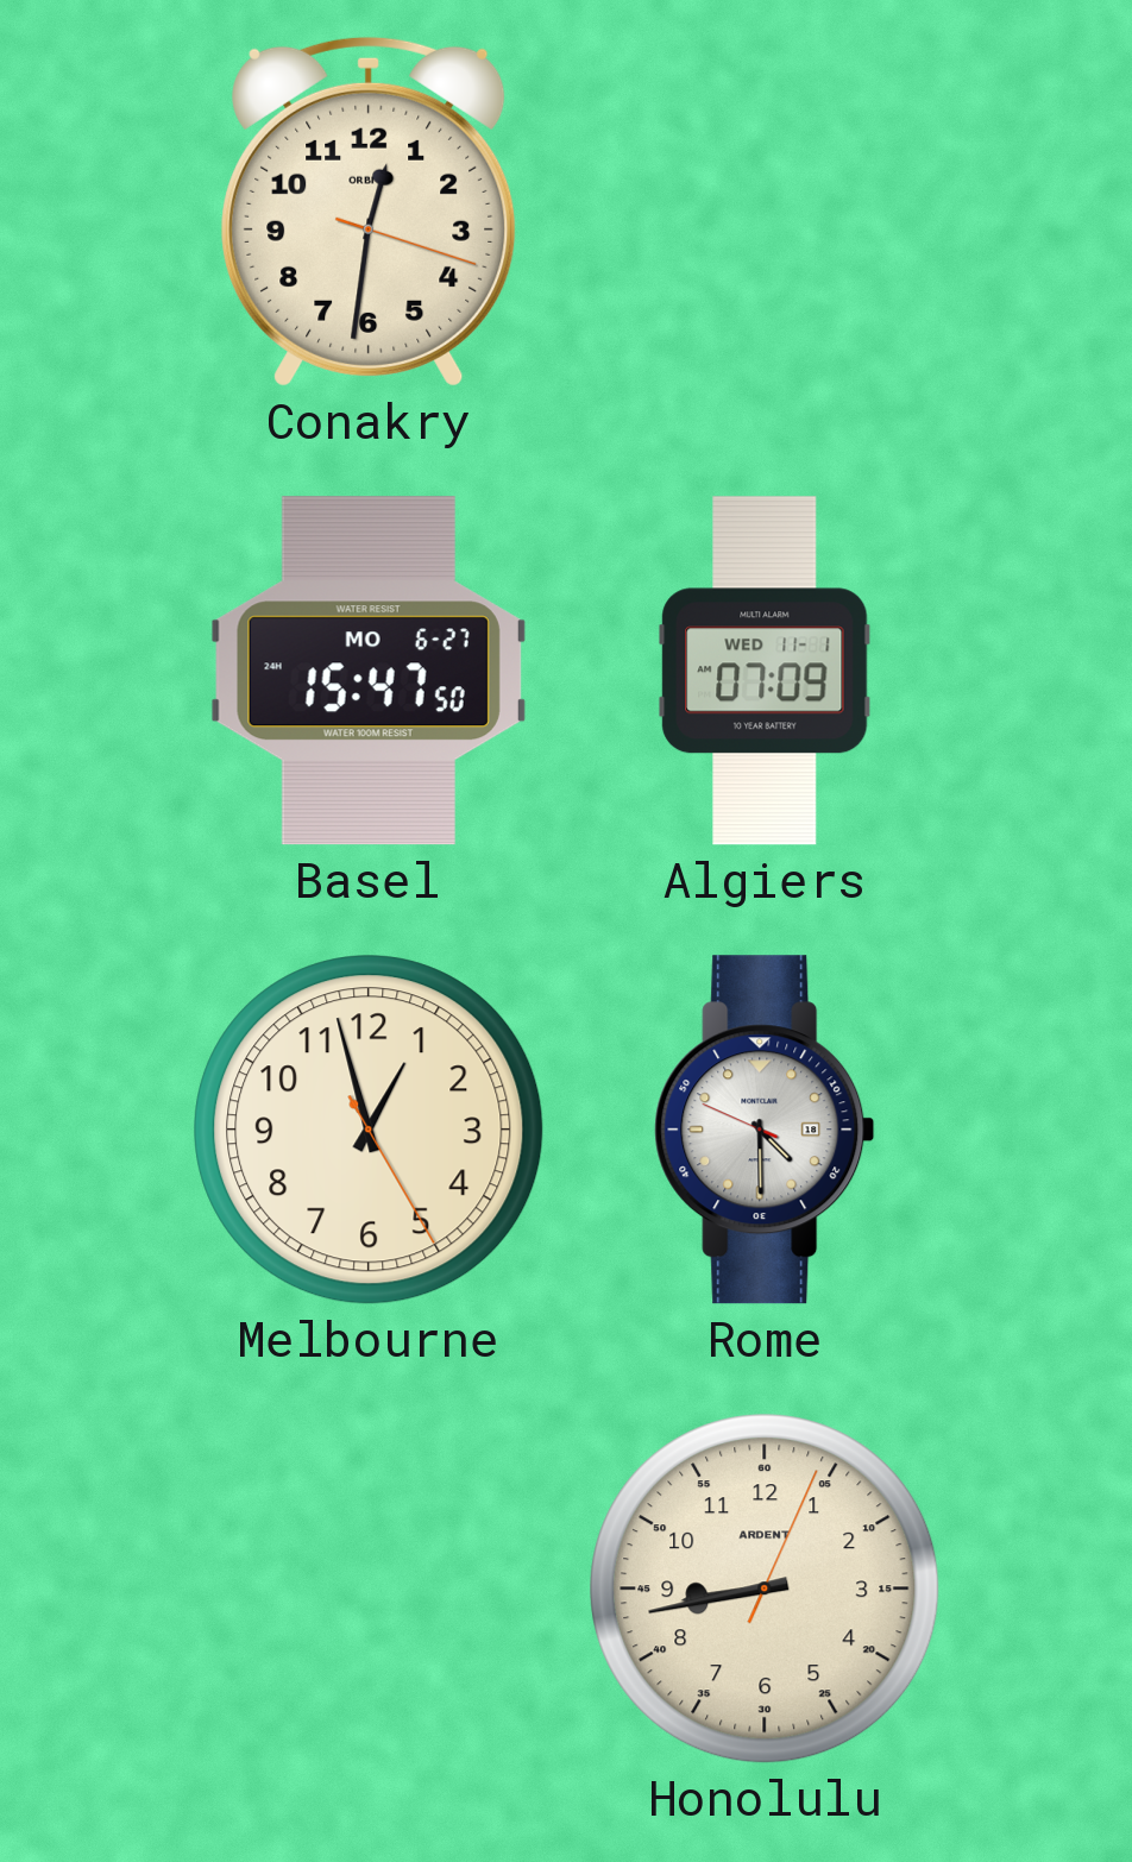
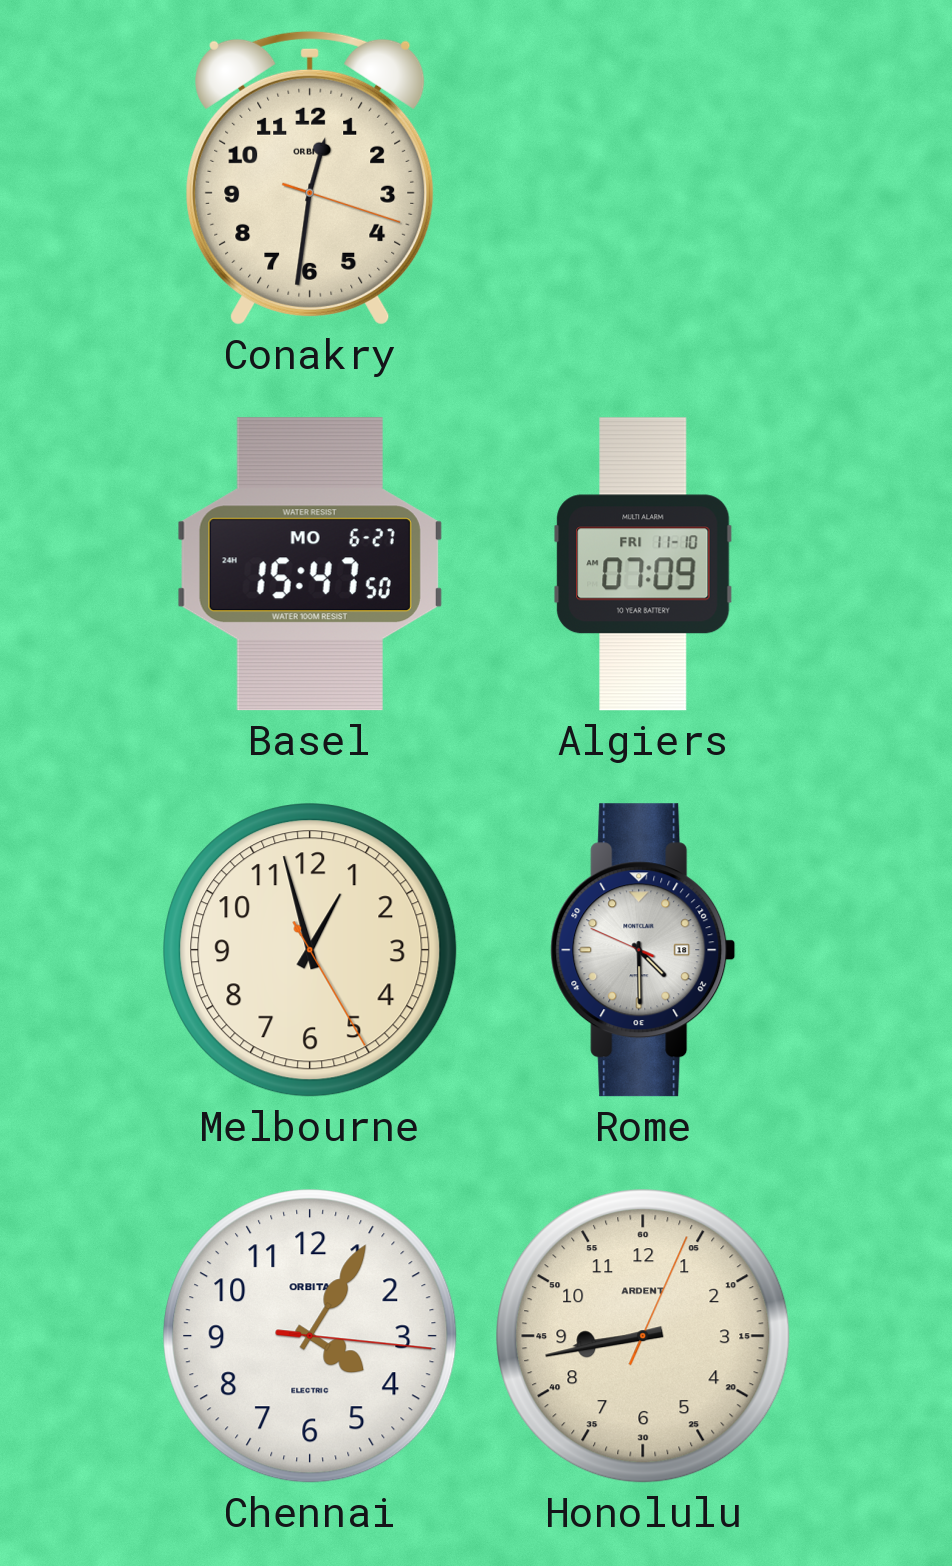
Algiers date: WED 11-1 -> FRI 11-10
Chennai: none -> 4:05
